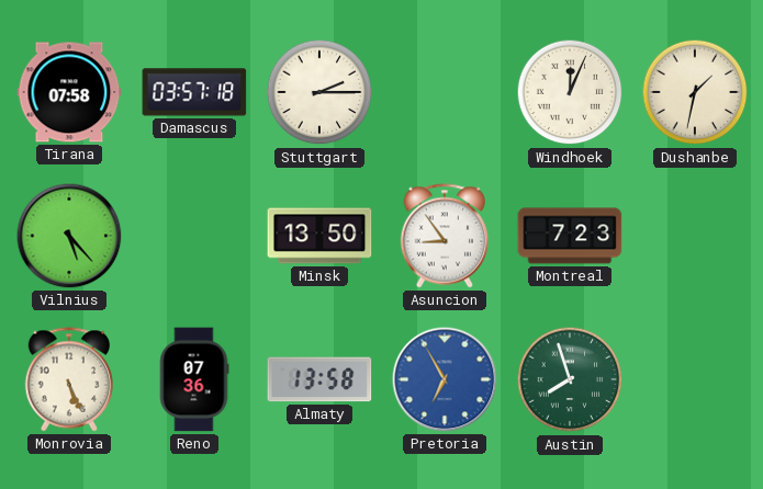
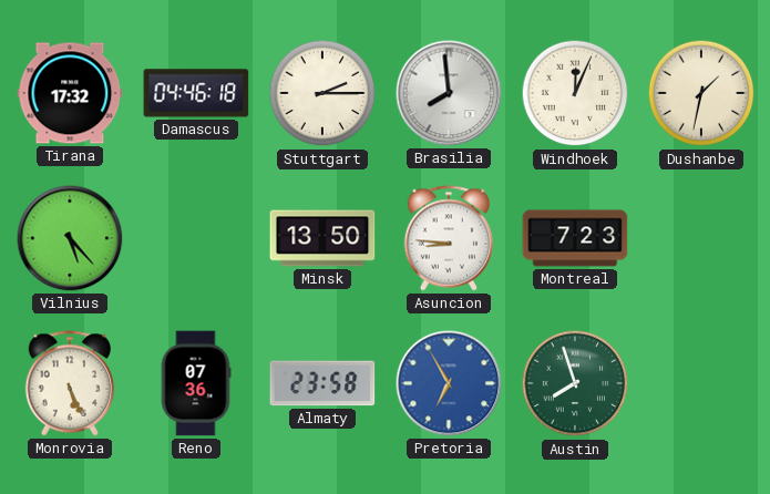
Tirana: 07:58 -> 17:32
Damascus: 03:57 -> 04:46
Brasilia: none -> 7:59
Asuncion: 8:54 -> 8:46
Almaty: 13:58 -> 23:58
